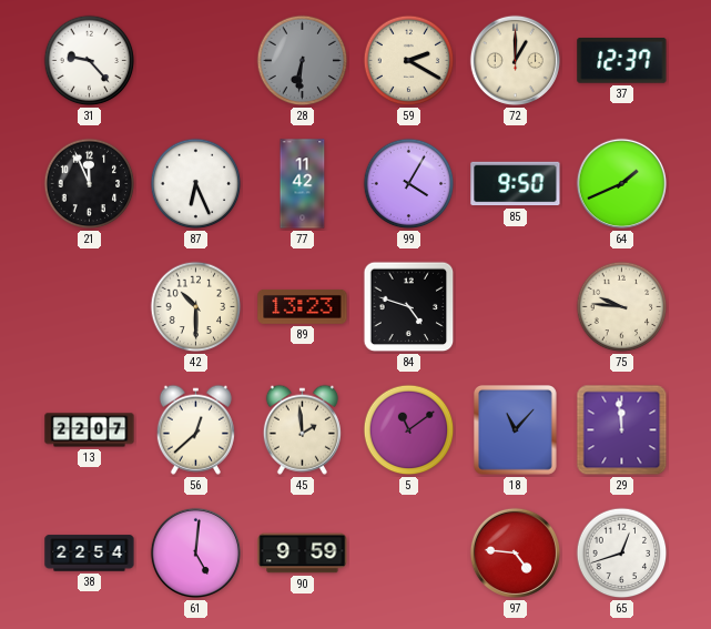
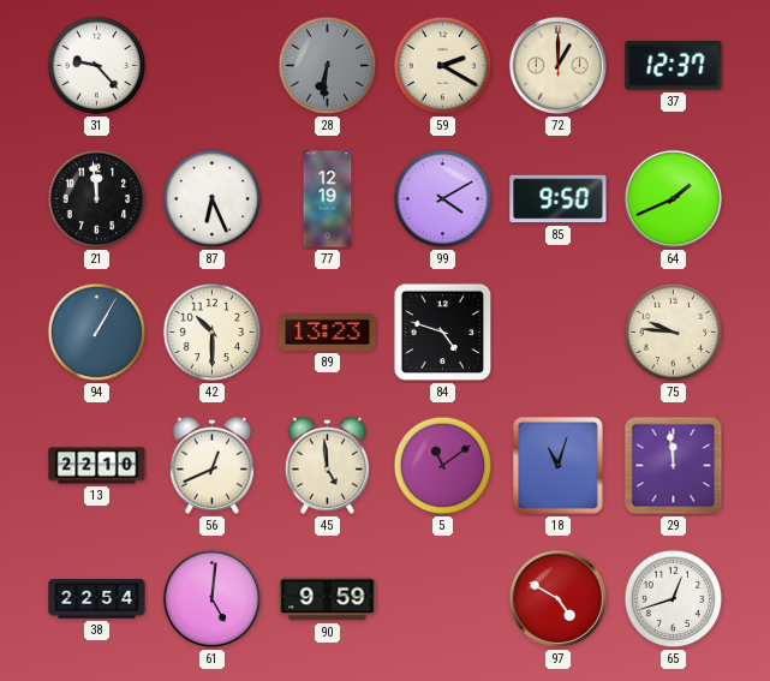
21: 11:56 -> 11:59
77: 11:42 -> 12:19
99: 4:05 -> 4:10
94: none -> 1:05
13: 22:07 -> 22:10
56: 12:38 -> 12:41
45: 1:59 -> 4:59
18: 11:07 -> 11:03
97: 4:46 -> 4:50
